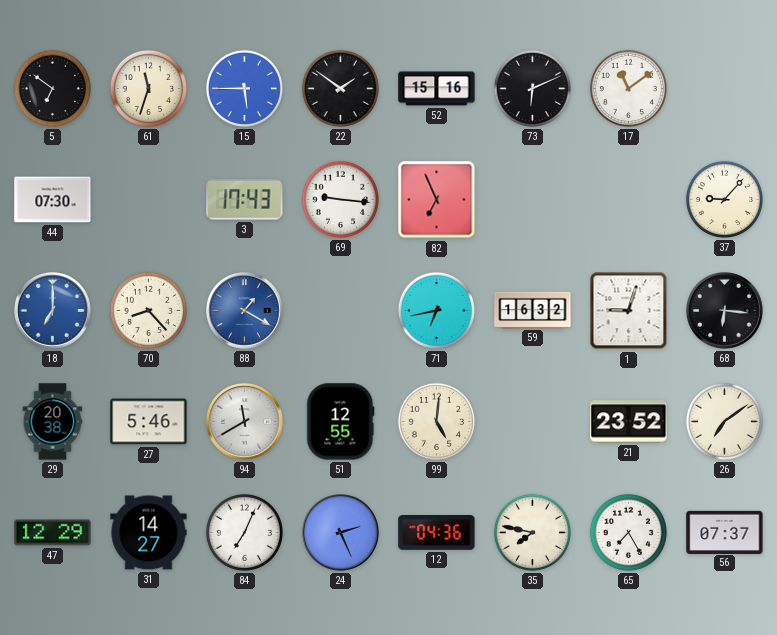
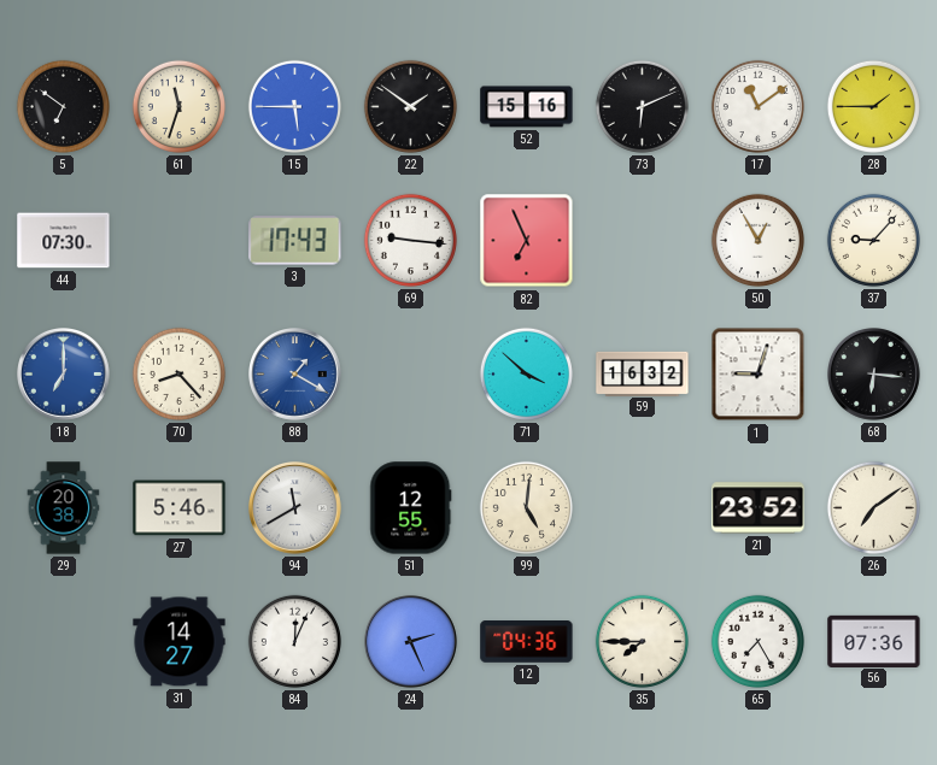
28: none -> 1:45
50: none -> 12:55
71: 6:43 -> 3:52
47: 12:29 -> none
84: 7:04 -> 12:04
35: 7:47 -> 7:45
56: 07:37 -> 07:36
